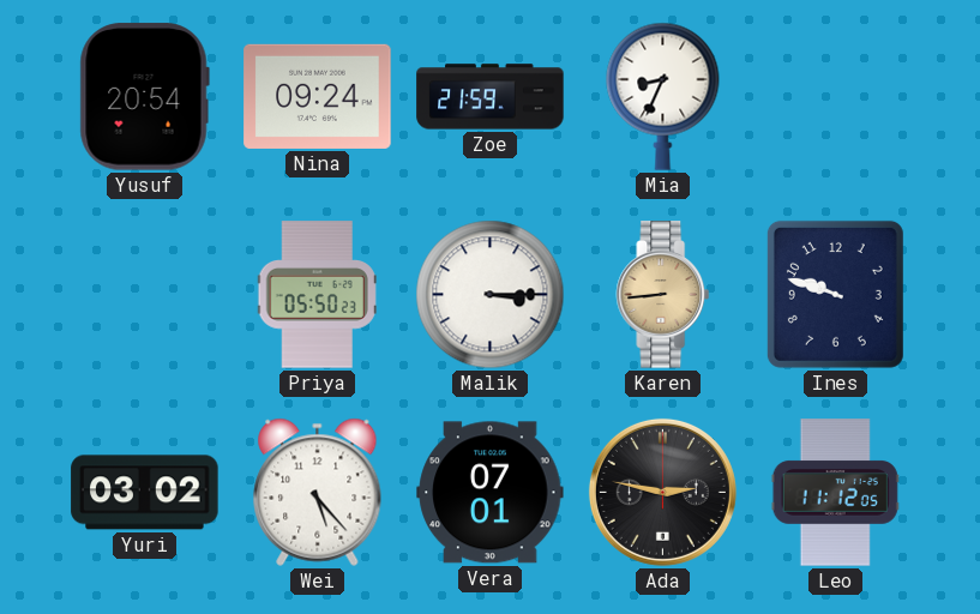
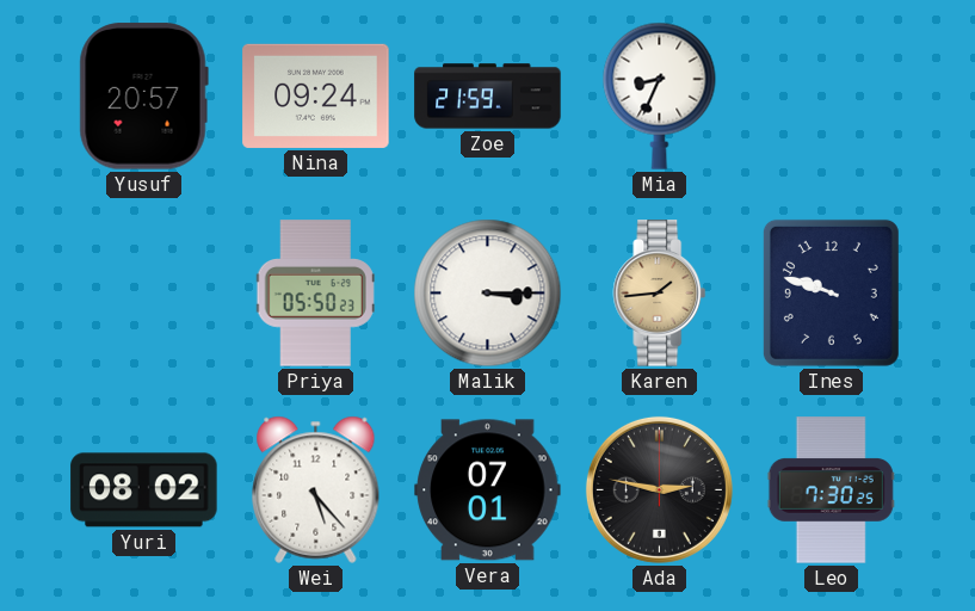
Yusuf: 20:54 -> 20:57
Karen: 8:44 -> 1:44
Yuri: 03:02 -> 08:02
Leo: 11:12 -> 7:30
